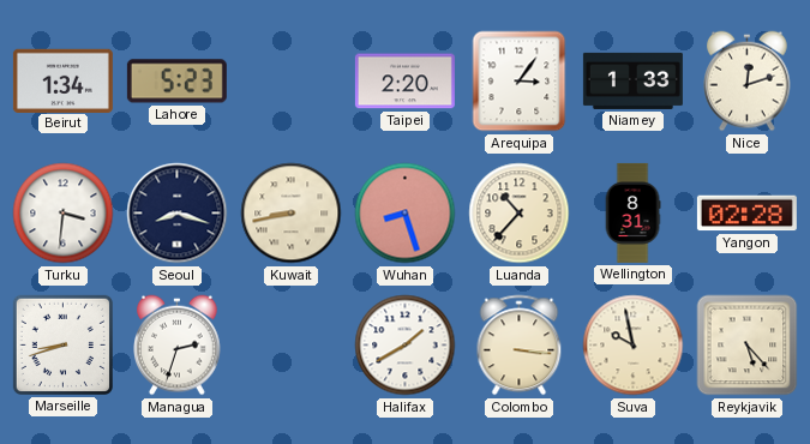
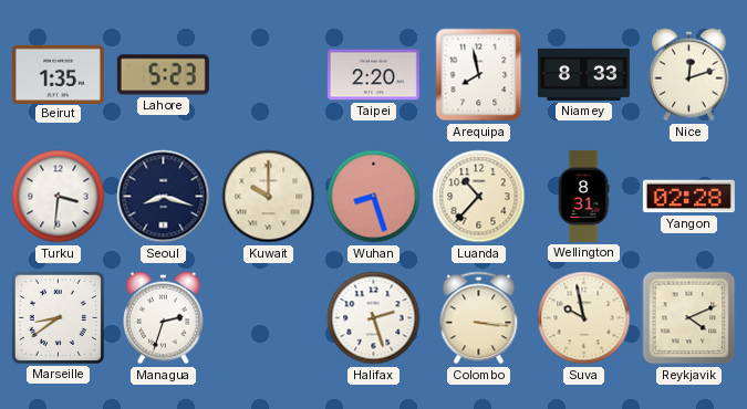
Beirut: 1:34 -> 1:35
Arequipa: 3:06 -> 7:58
Niamey: 1:33 -> 8:33
Kuwait: 8:43 -> 10:00
Marseille: 8:42 -> 8:39
Halifax: 1:40 -> 2:27
Reykjavik: 5:23 -> 4:11
